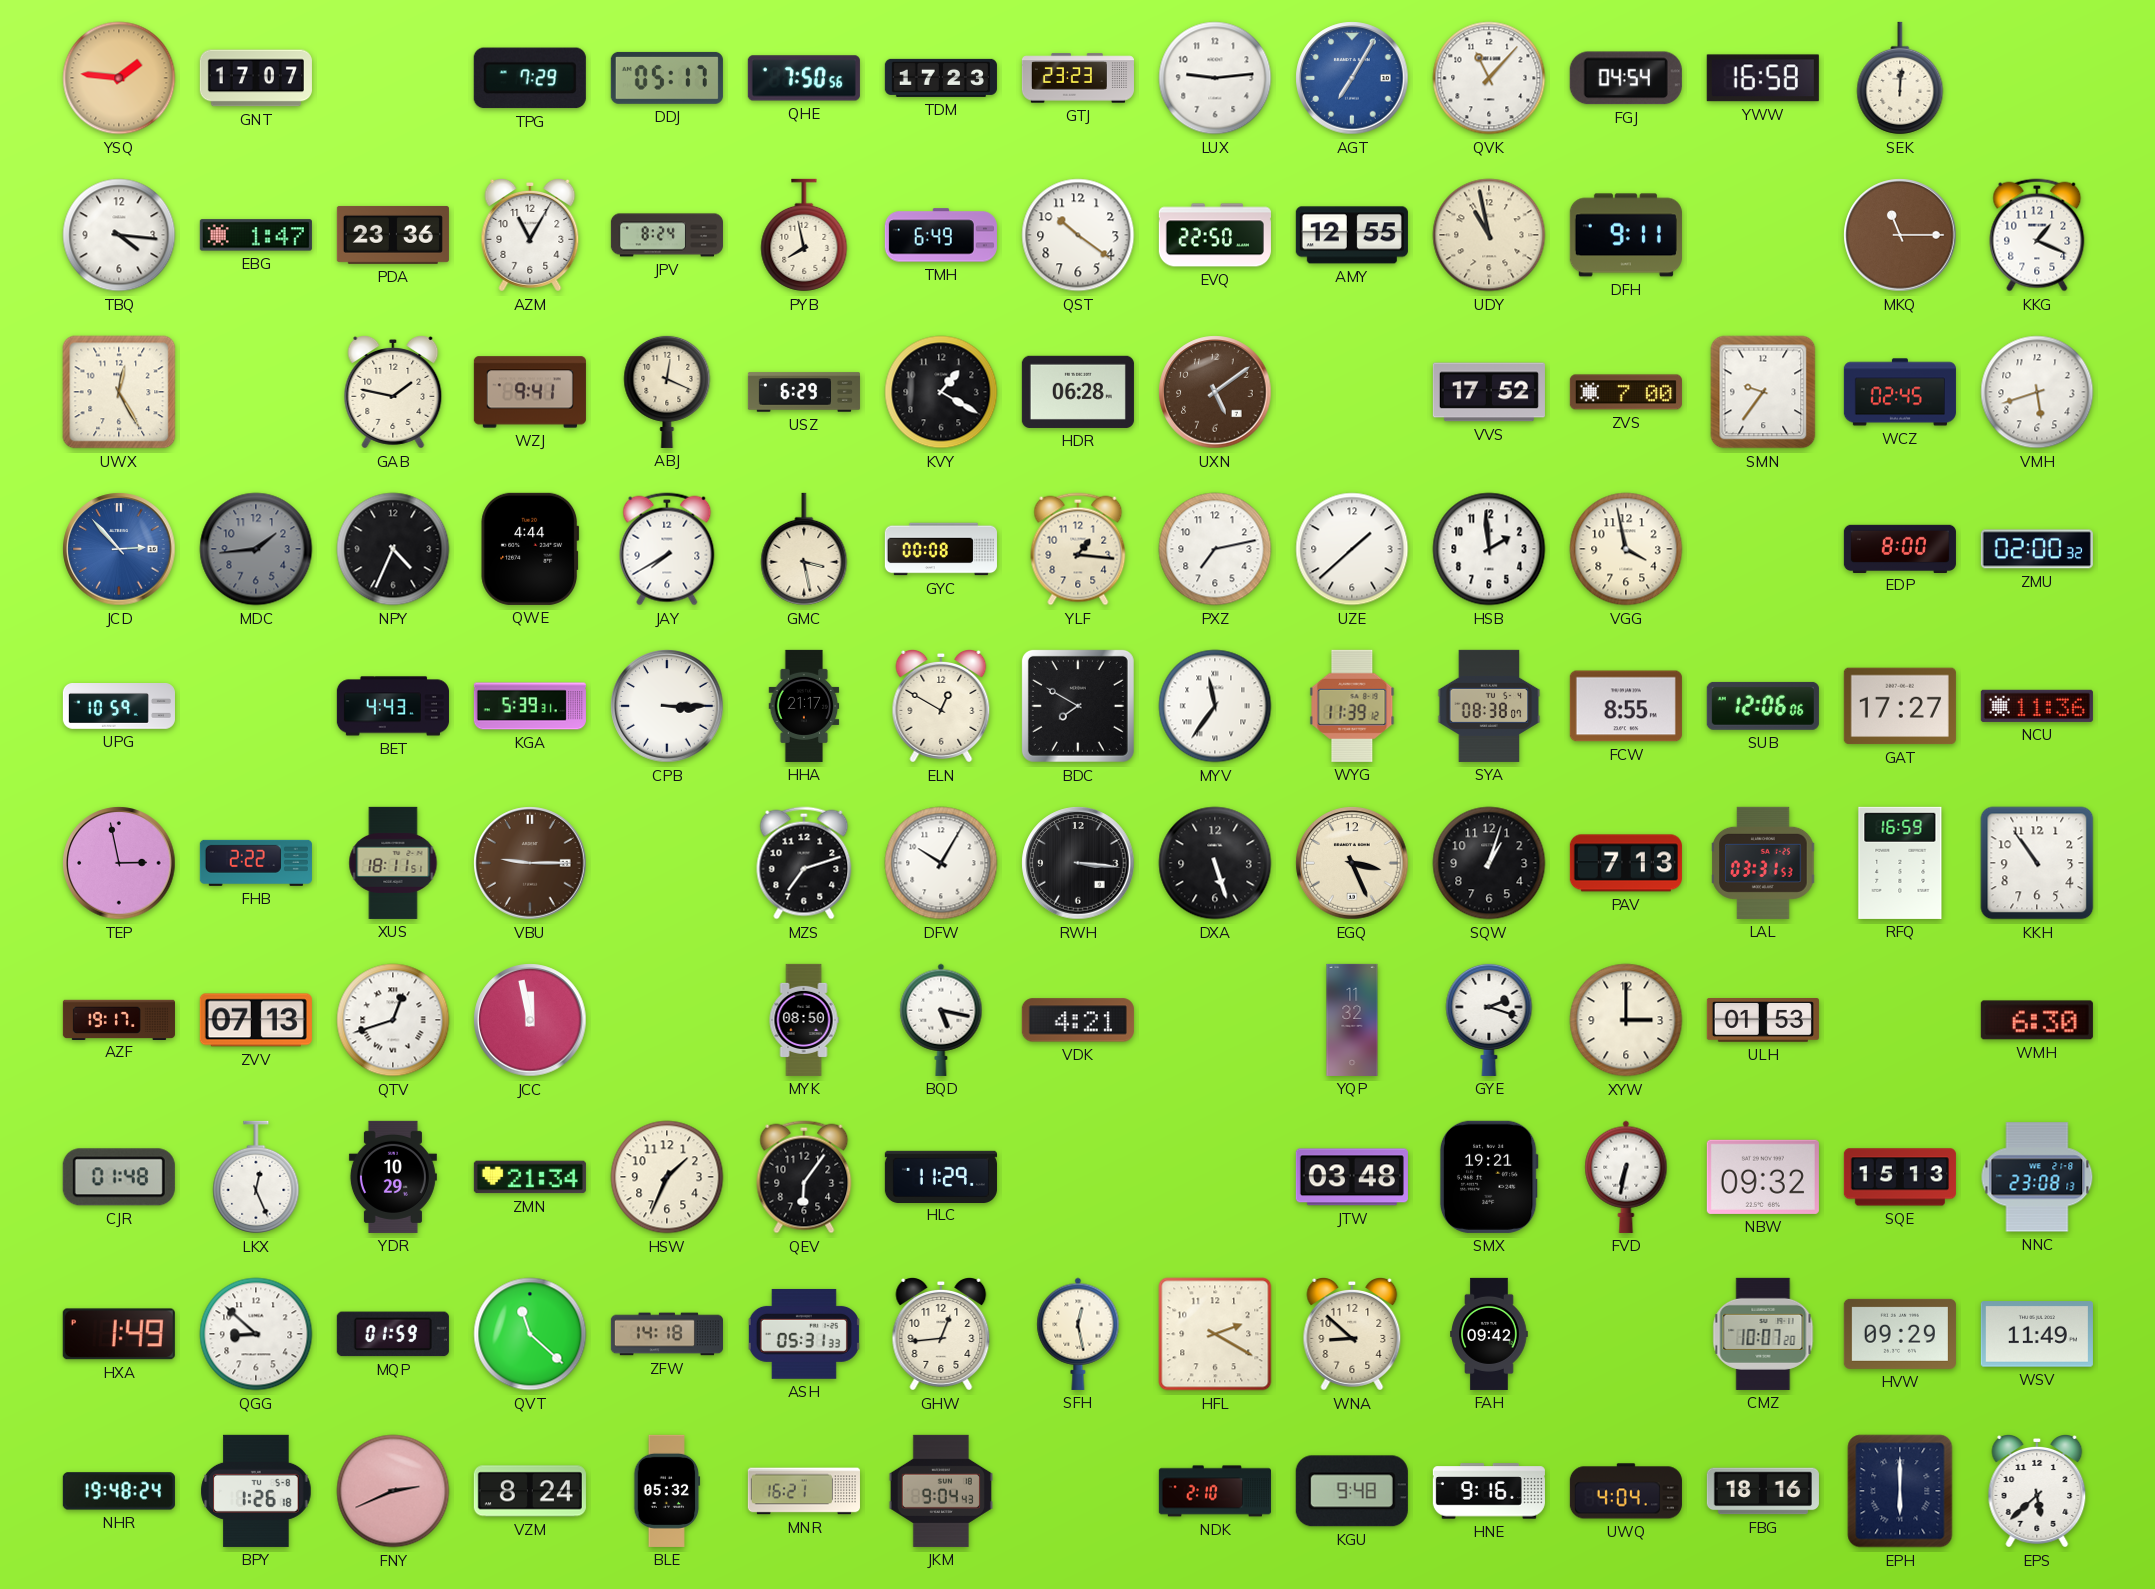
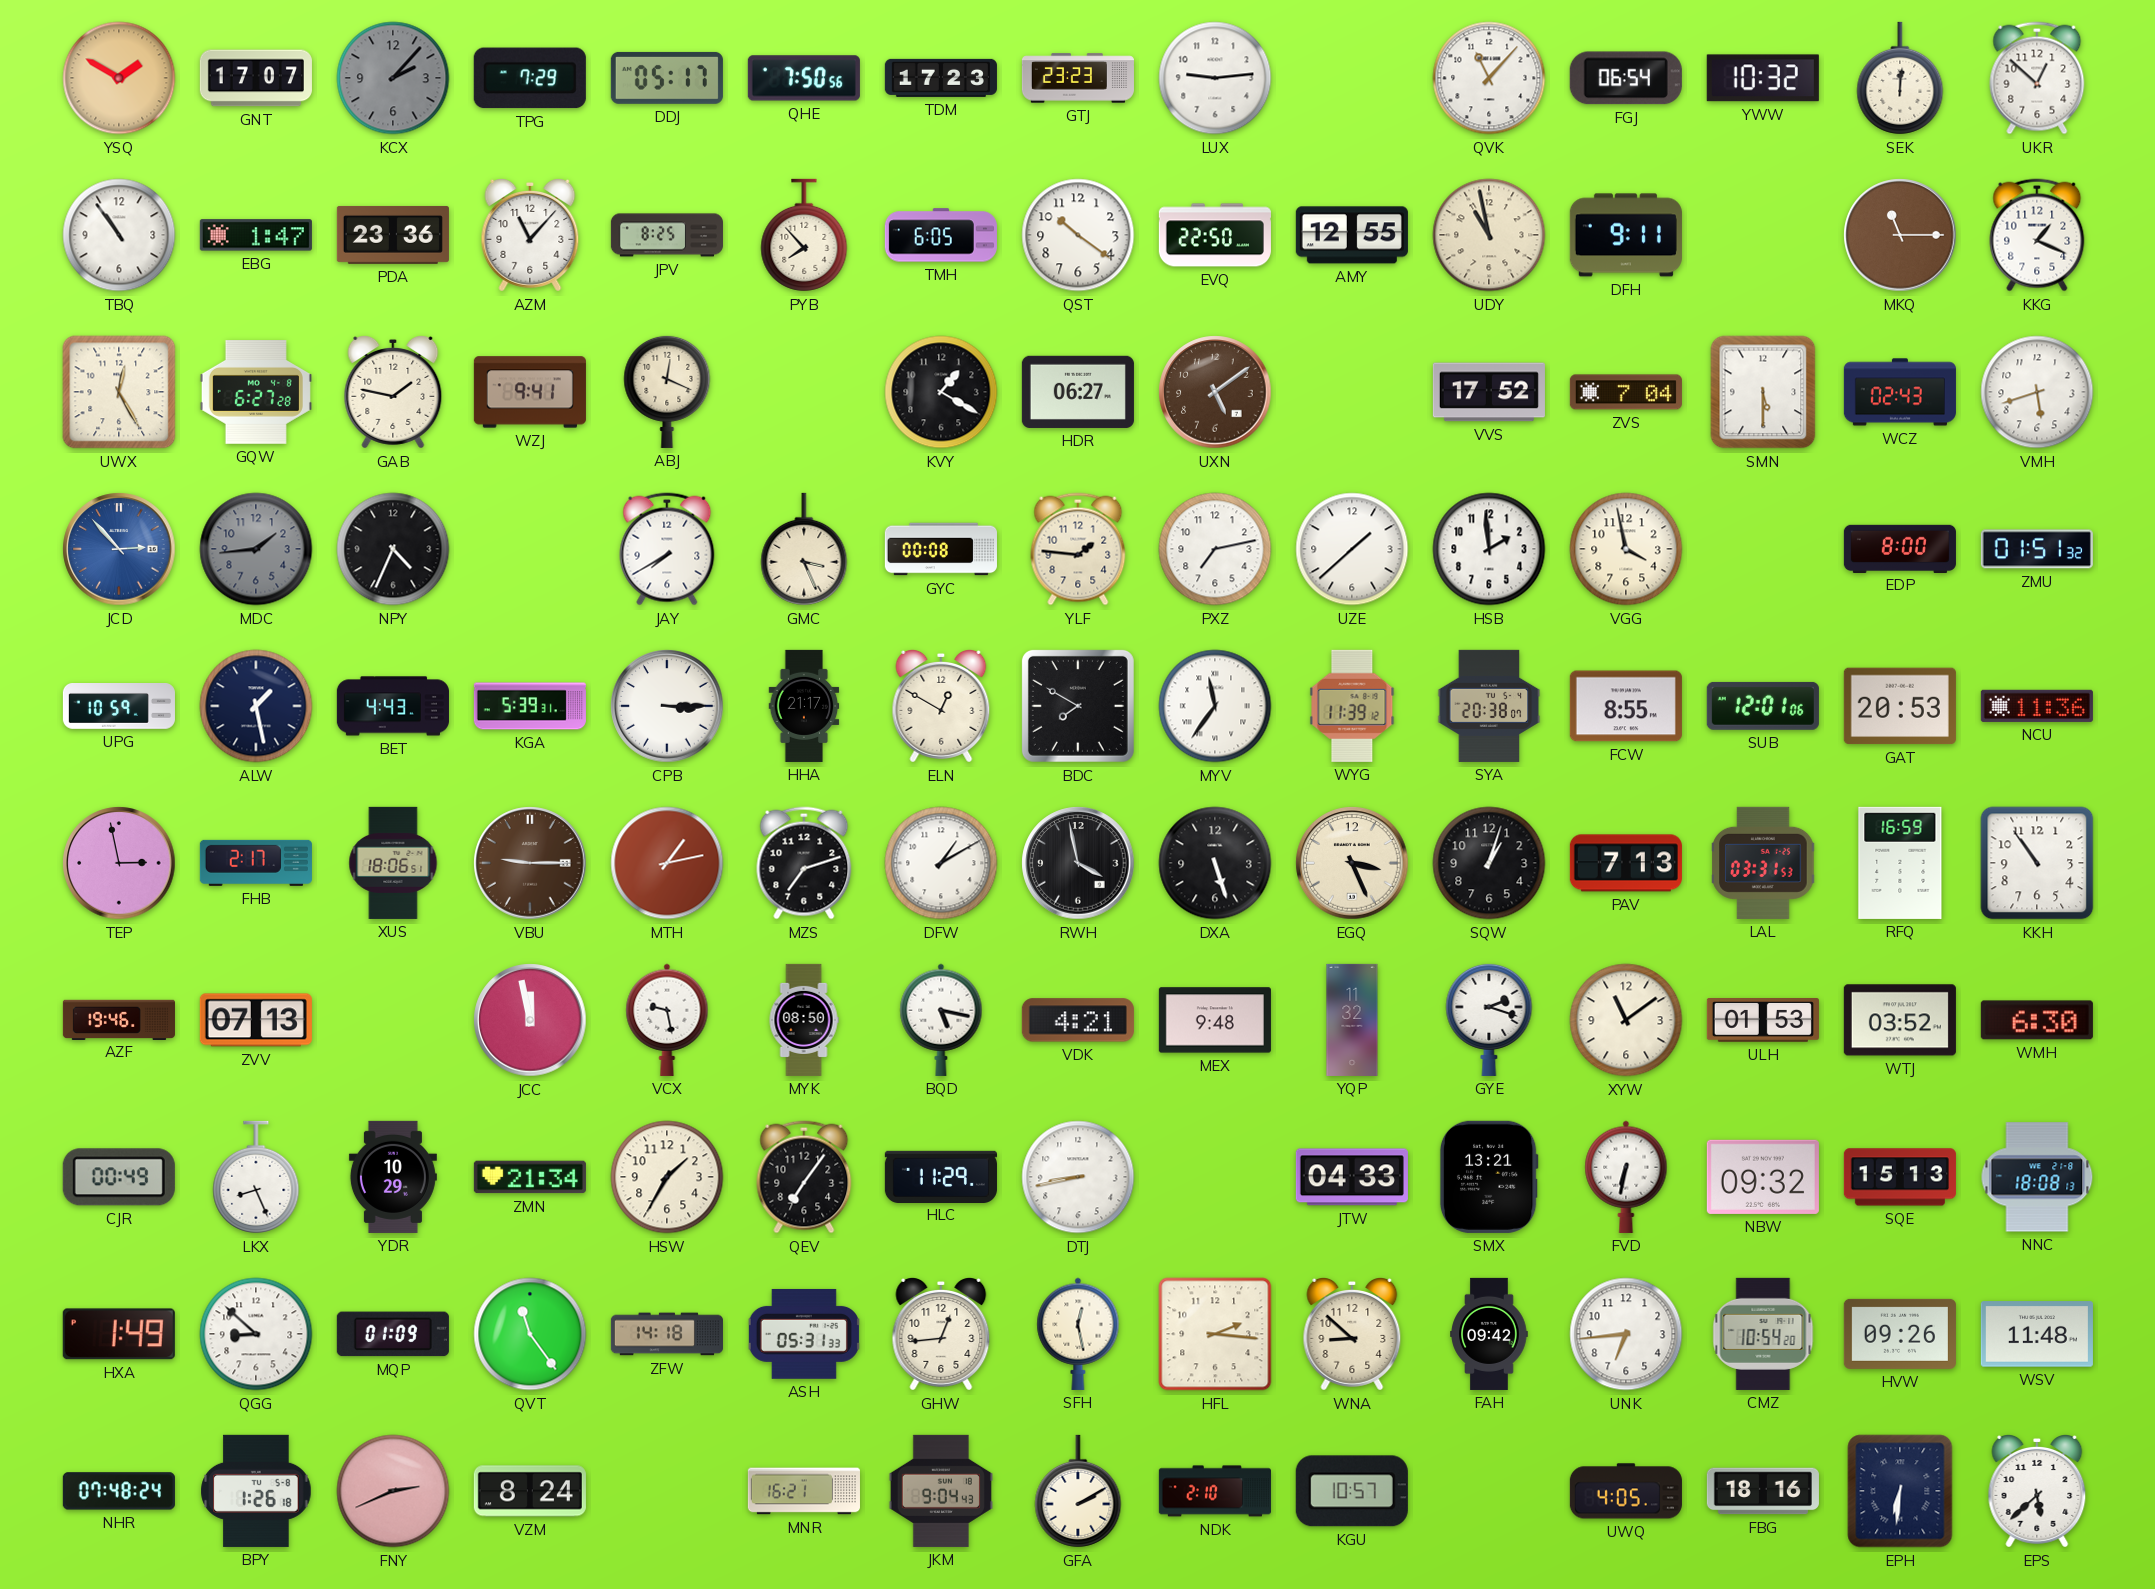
YSQ: 1:46 -> 1:50
KCX: none -> 2:07
AGT: 7:05 -> none
FGJ: 04:54 -> 06:54
YWW: 16:58 -> 10:32
UKR: none -> 12:52
TBQ: 4:16 -> 10:54
AZM: 11:05 -> 11:07
JPV: 8:24 -> 8:25
PYB: 7:58 -> 7:53
TMH: 6:49 -> 6:05
GQW: none -> 6:27
USZ: 6:29 -> none
HDR: 06:28 -> 06:27
ZVS: 7:00 -> 7:04
SMN: 9:36 -> 5:30
WCZ: 02:45 -> 02:43
QWE: 4:44 -> none
GMC: 3:28 -> 3:26
YLF: 1:16 -> 1:46
ZMU: 02:00 -> 01:51
ALW: none -> 1:28
SYA: 08:38 -> 20:38
SUB: 12:06 -> 12:01
GAT: 17:27 -> 20:53
FHB: 2:22 -> 2:17
XUS: 18:11 -> 18:06
MTH: none -> 1:13
DFW: 10:05 -> 1:10
RWH: 3:16 -> 3:58
AZF: 19:17 -> 19:46
QTV: 12:42 -> none
VCX: none -> 9:28
MEX: none -> 9:48
XYW: 3:00 -> 11:09
WTJ: none -> 03:52
CJR: 01:48 -> 00:49
LKX: 12:26 -> 8:26
HSW: 1:34 -> 1:35
QEV: 6:06 -> 7:06
DTJ: none -> 8:43
JTW: 03:48 -> 04:33
SMX: 19:21 -> 13:21
NNC: 23:08 -> 18:08
MQP: 01:59 -> 01:09
QVT: 11:22 -> 11:24
HFL: 2:20 -> 2:16
UNK: none -> 6:44
CMZ: 10:07 -> 10:54
HVW: 09:29 -> 09:26
WSV: 11:49 -> 11:48
NHR: 19:48 -> 07:48
BLE: 05:32 -> none
GFA: none -> 2:10
KGU: 9:48 -> 10:57
HNE: 9:16 -> none
UWQ: 4:04 -> 4:05
EPH: 6:00 -> 6:31
